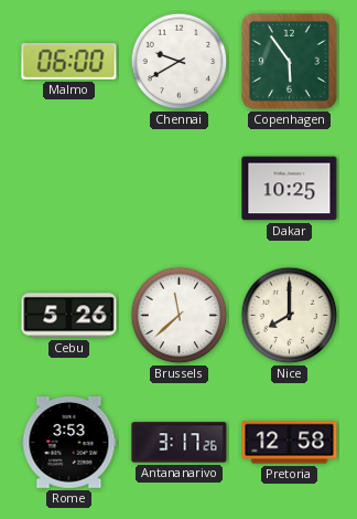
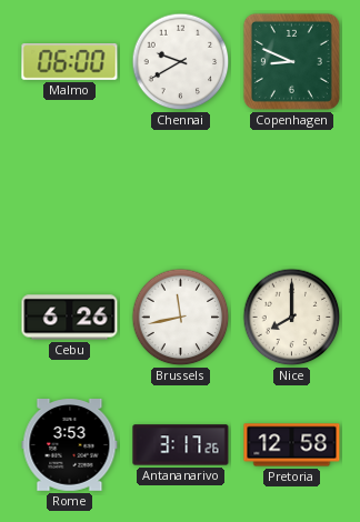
Copenhagen: 5:54 -> 8:49
Dakar: 10:25 -> none
Cebu: 5:26 -> 6:26
Brussels: 11:38 -> 11:43
